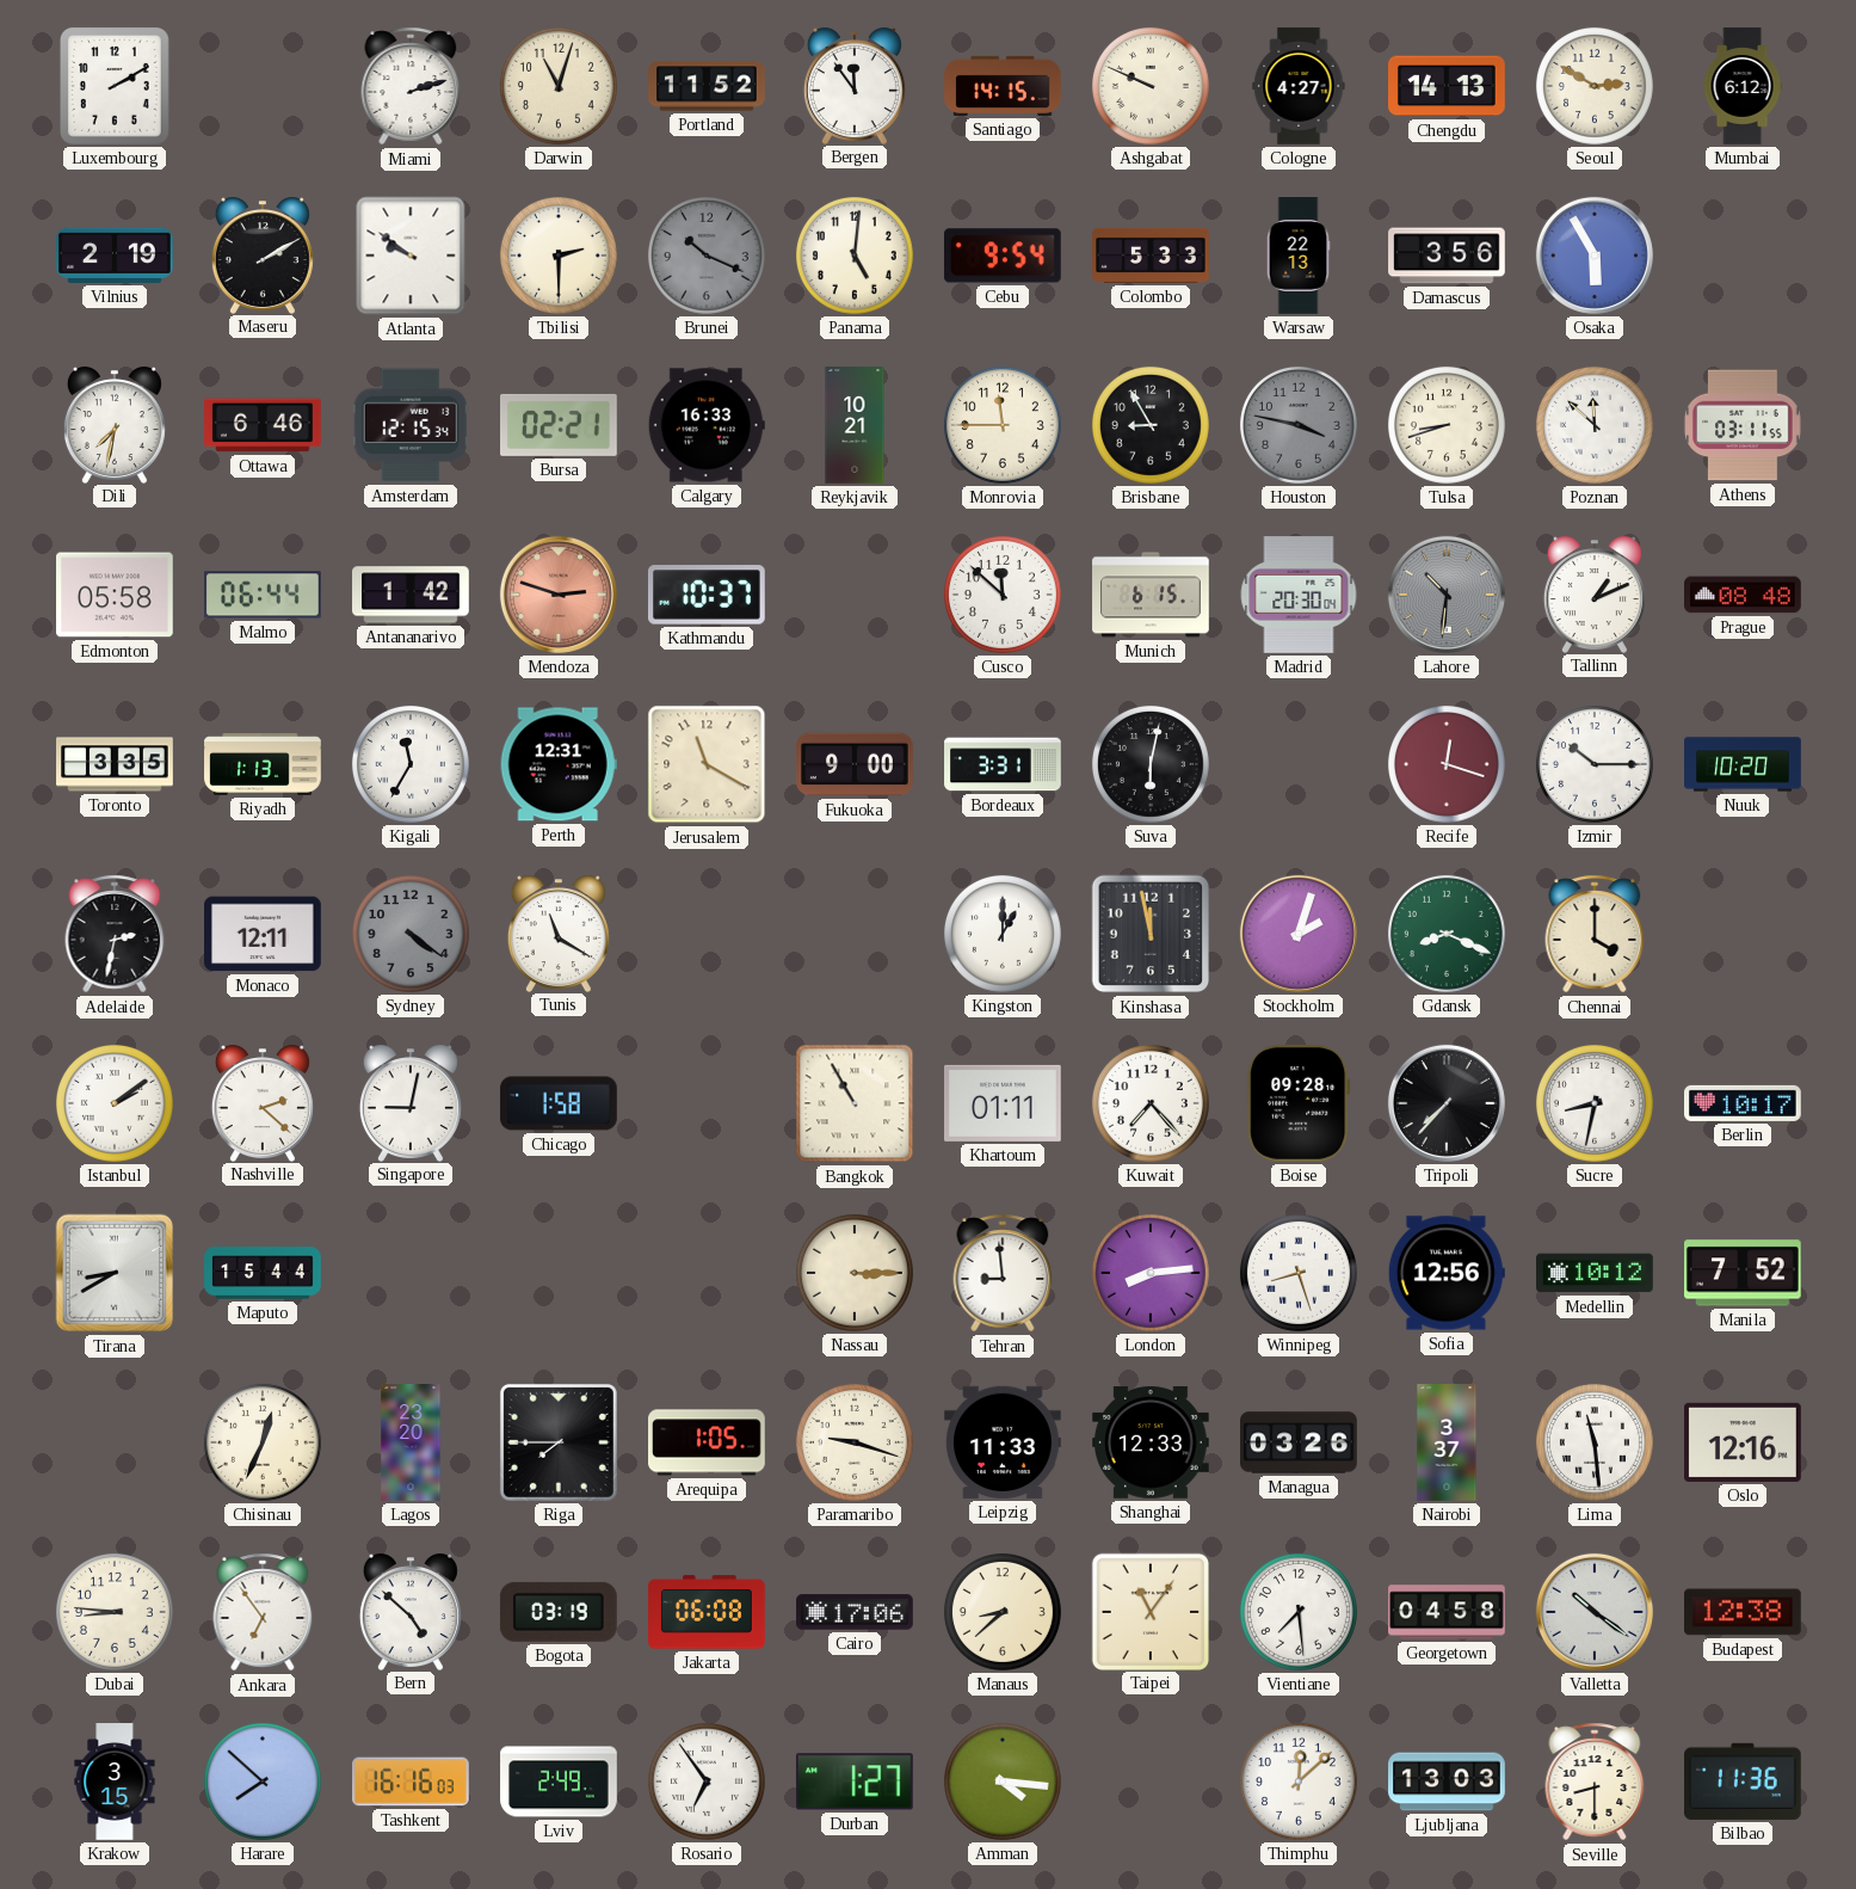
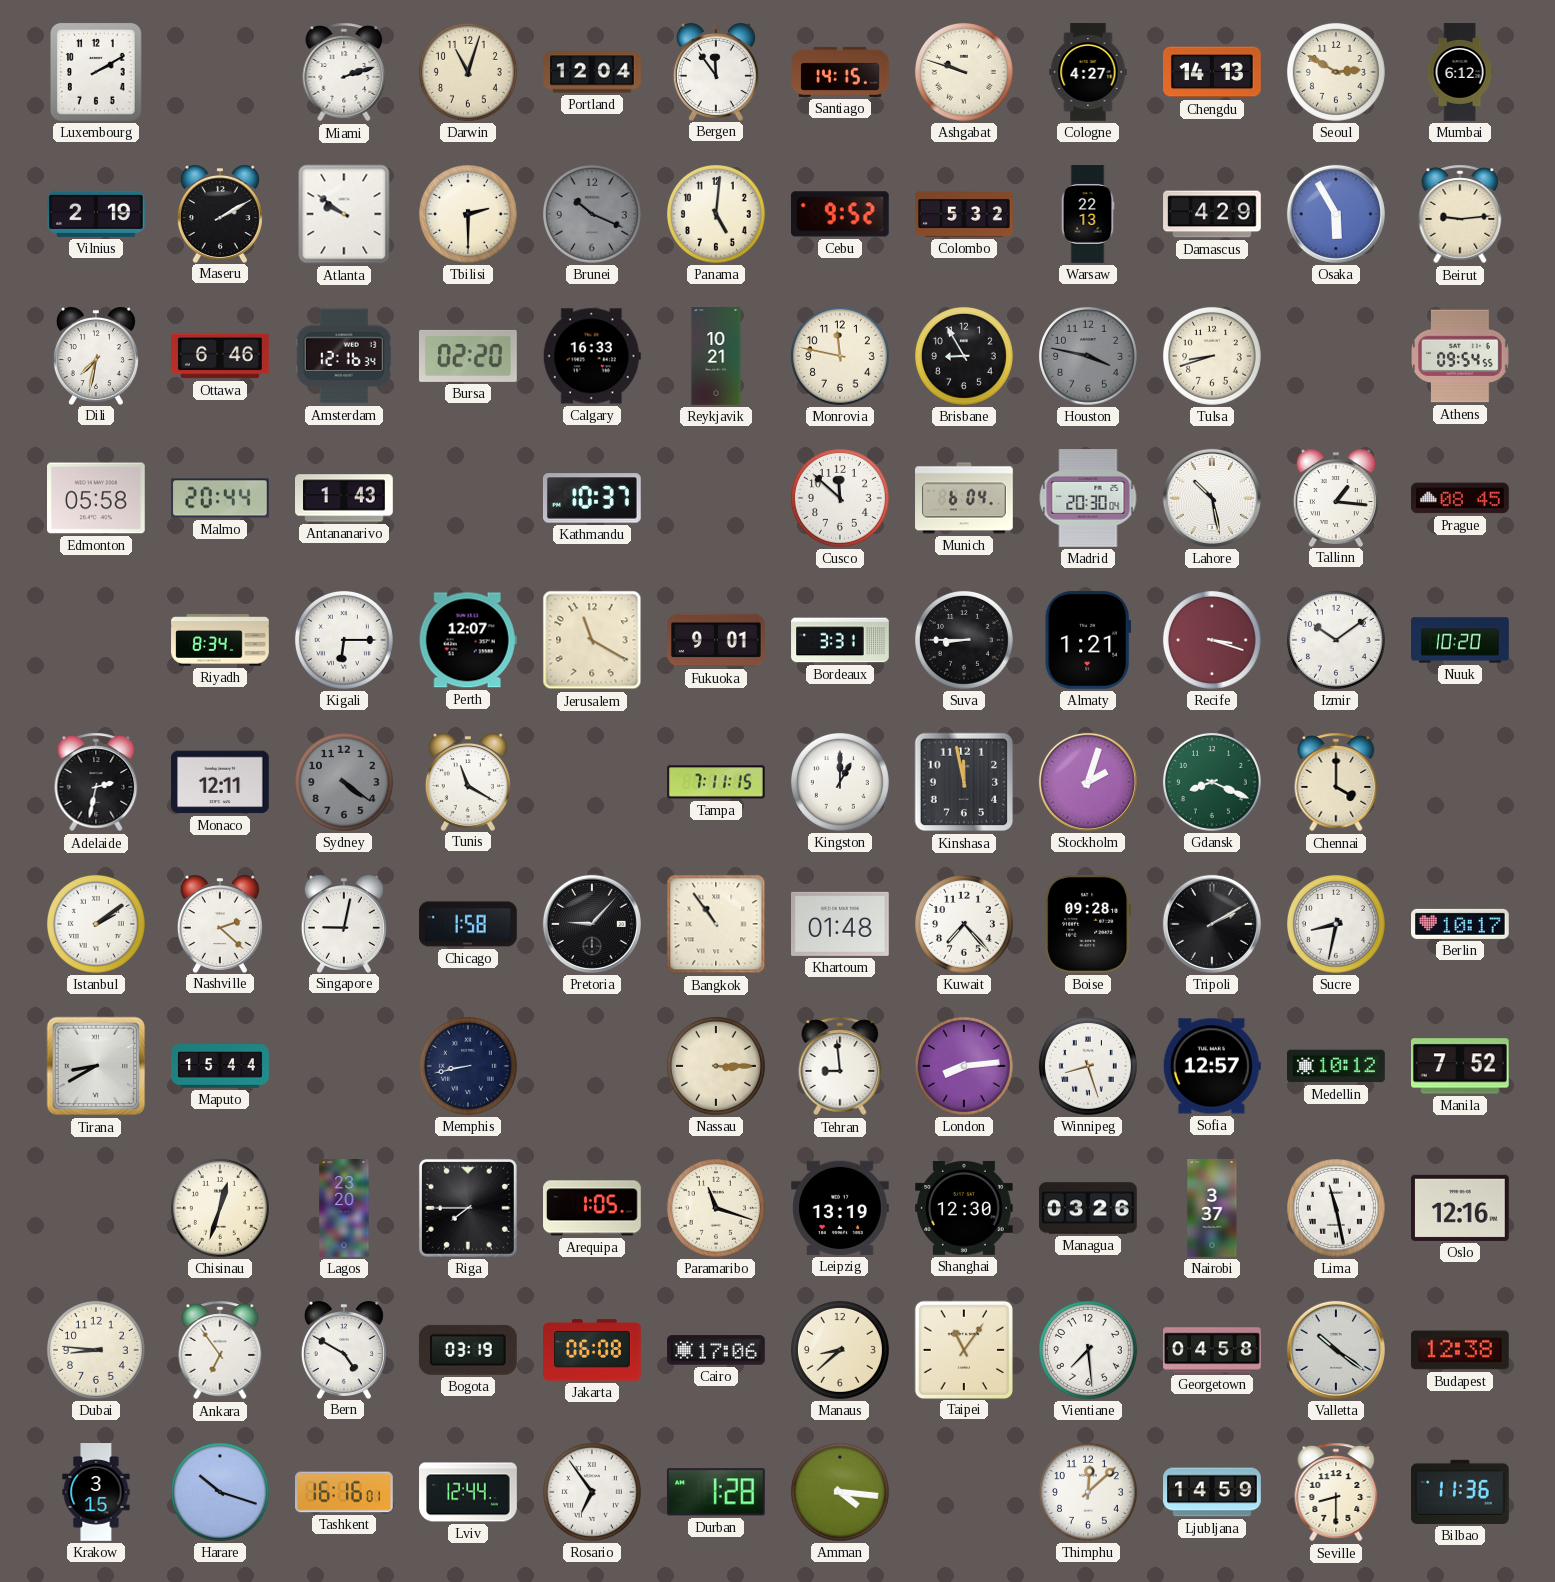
Portland: 11:52 -> 12:04
Ashgabat: 9:49 -> 9:48
Cebu: 9:54 -> 9:52
Colombo: 5:33 -> 5:32
Damascus: 3:56 -> 4:29
Beirut: none -> 9:14
Amsterdam: 12:15 -> 12:16
Bursa: 02:21 -> 02:20
Monrovia: 11:45 -> 11:47
Poznan: 11:52 -> none
Athens: 03:11 -> 09:54
Malmo: 06:44 -> 20:44
Antananarivo: 1:42 -> 1:43
Mendoza: 2:48 -> none
Munich: 6:15 -> 6:04
Lahore: 10:31 -> 10:28
Lahore dial: grey -> white
Tallinn: 1:11 -> 1:16
Prague: 08:48 -> 08:45
Toronto: 3:35 -> none
Riyadh: 1:13 -> 8:34
Kigali: 11:35 -> 6:15
Perth: 12:31 -> 12:07
Fukuoka: 9:00 -> 9:01
Suva: 6:02 -> 8:45
Almaty: none -> 1:21
Recife: 12:18 -> 3:18
Izmir: 10:15 -> 10:09
Tampa: none -> 7:11
Pretoria: none -> 9:07
Bangkok: 10:55 -> 10:54
Khartoum: 01:11 -> 01:48
Tripoli: 7:37 -> 2:10
Memphis: none -> 8:43
Sofia: 12:56 -> 12:57
Chisinau: 12:34 -> 12:33
Paramaribo: 9:18 -> 11:18
Leipzig: 11:33 -> 13:19
Shanghai: 12:33 -> 12:30
Lima: 11:29 -> 11:28
Bern: 4:52 -> 4:50
Harare: 7:52 -> 10:18
Tashkent: 16:16:03 -> 16:16:01
Lviv: 2:49 -> 12:44
Durban: 1:27 -> 1:28
Ljubljana: 13:03 -> 14:59
